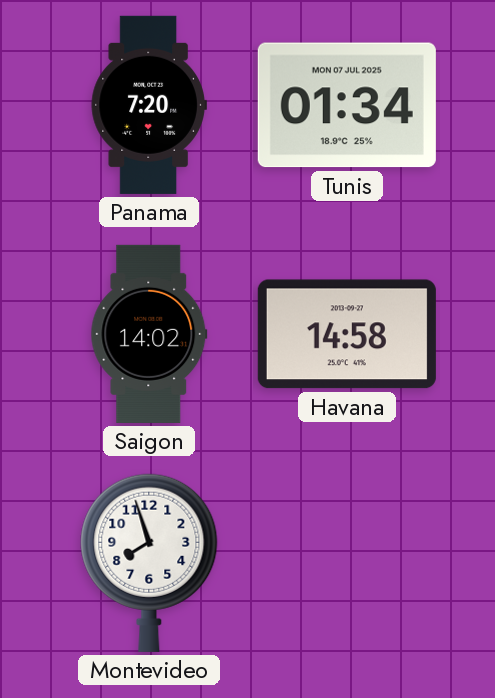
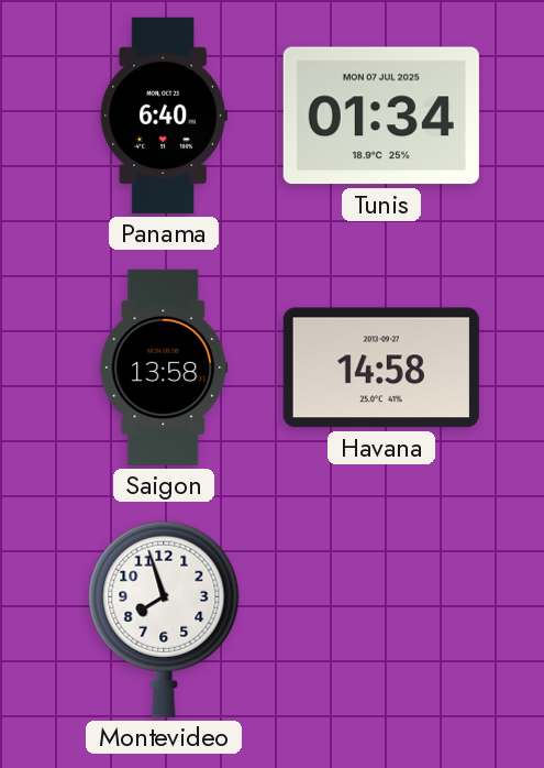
Panama: 7:20 -> 6:40
Saigon: 14:02 -> 13:58
